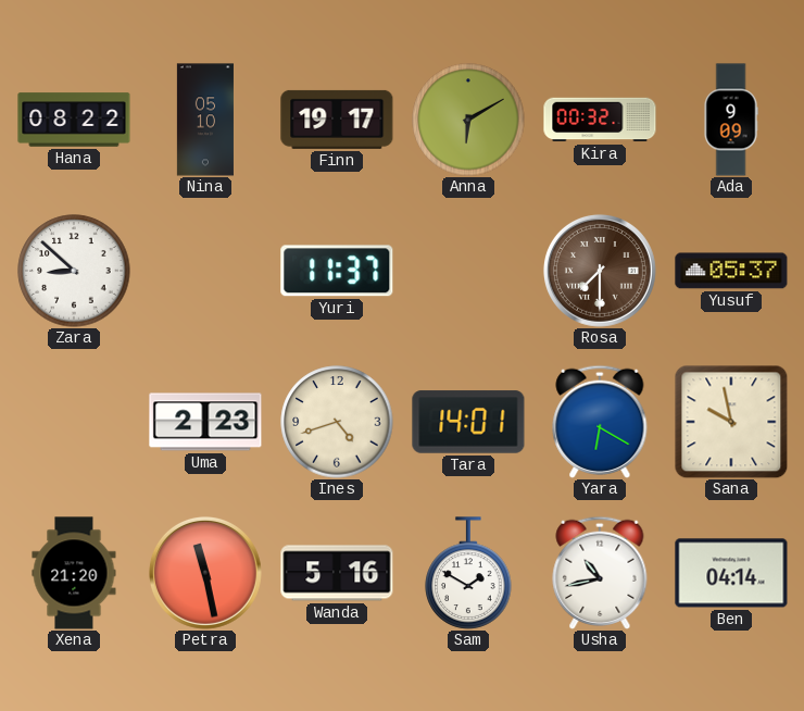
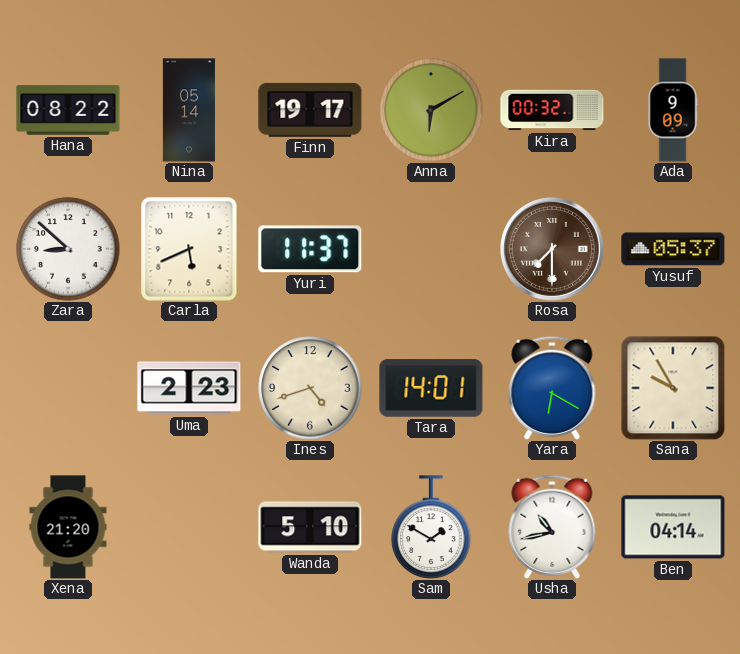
Nina: 05:10 -> 05:14
Carla: none -> 5:41
Sana: 9:58 -> 9:55
Petra: 11:28 -> none
Wanda: 5:16 -> 5:10
